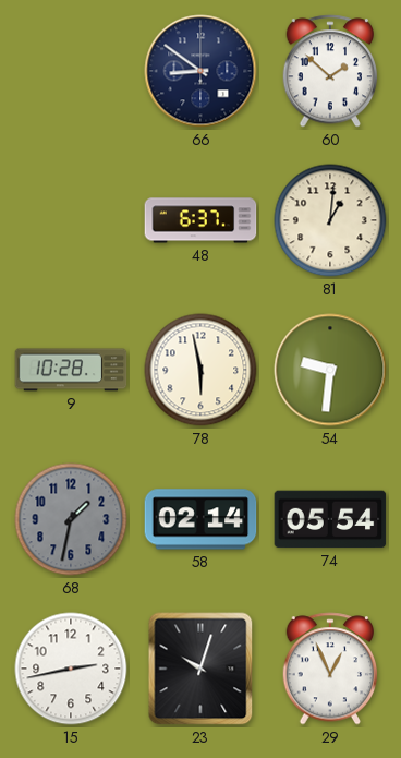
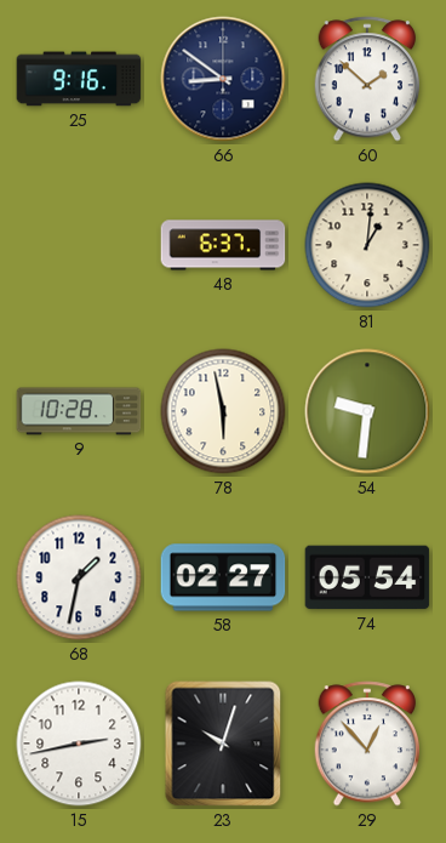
25: none -> 9:16
68 dial: grey -> white
58: 02:14 -> 02:27
29: 12:56 -> 12:53
